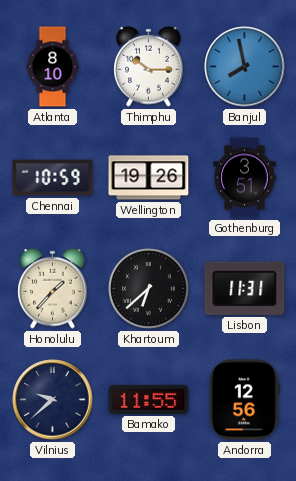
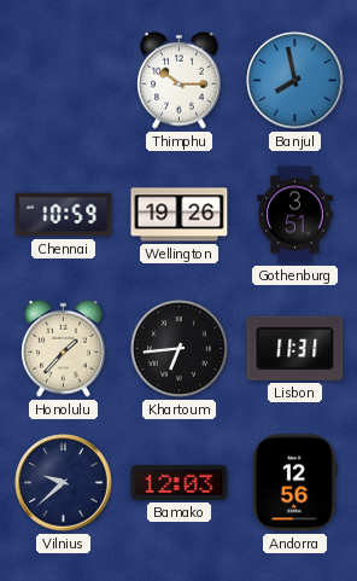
Atlanta: 8:10 -> none
Khartoum: 6:38 -> 6:44
Bamako: 11:55 -> 12:03
